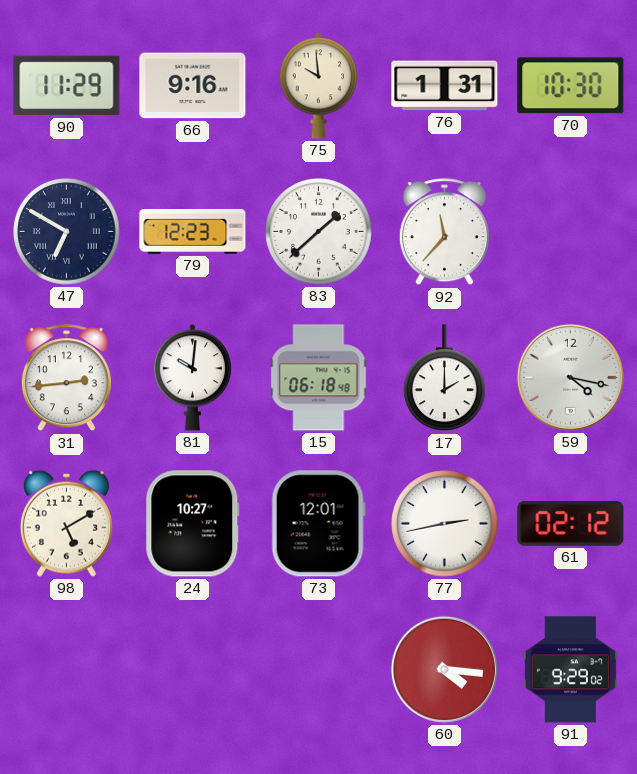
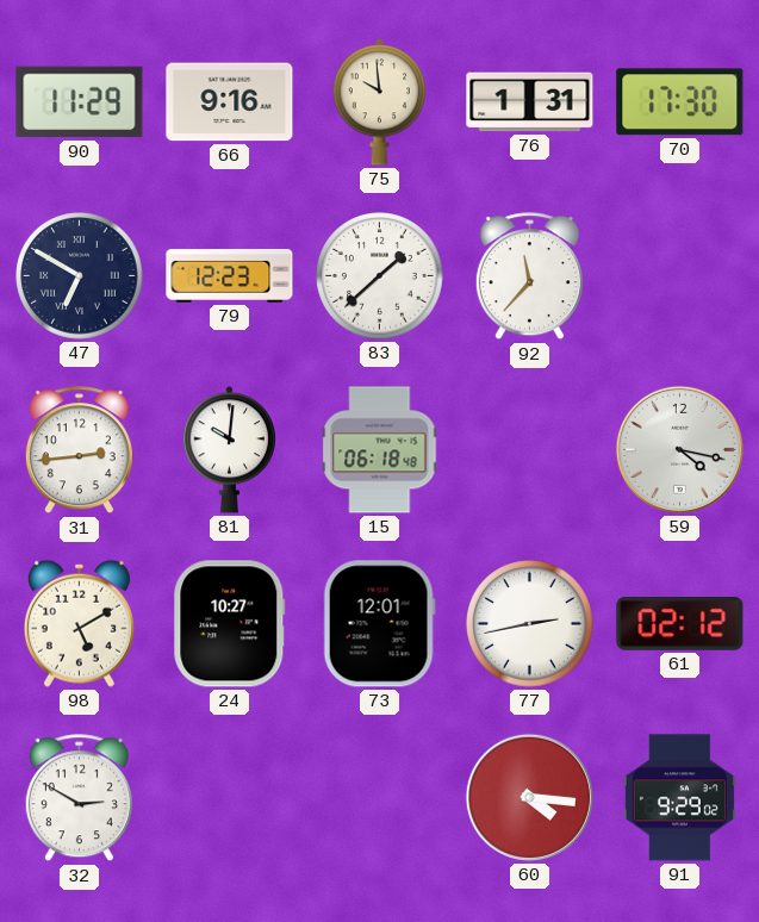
70: 10:30 -> 17:30
17: 2:00 -> none
32: none -> 2:50
